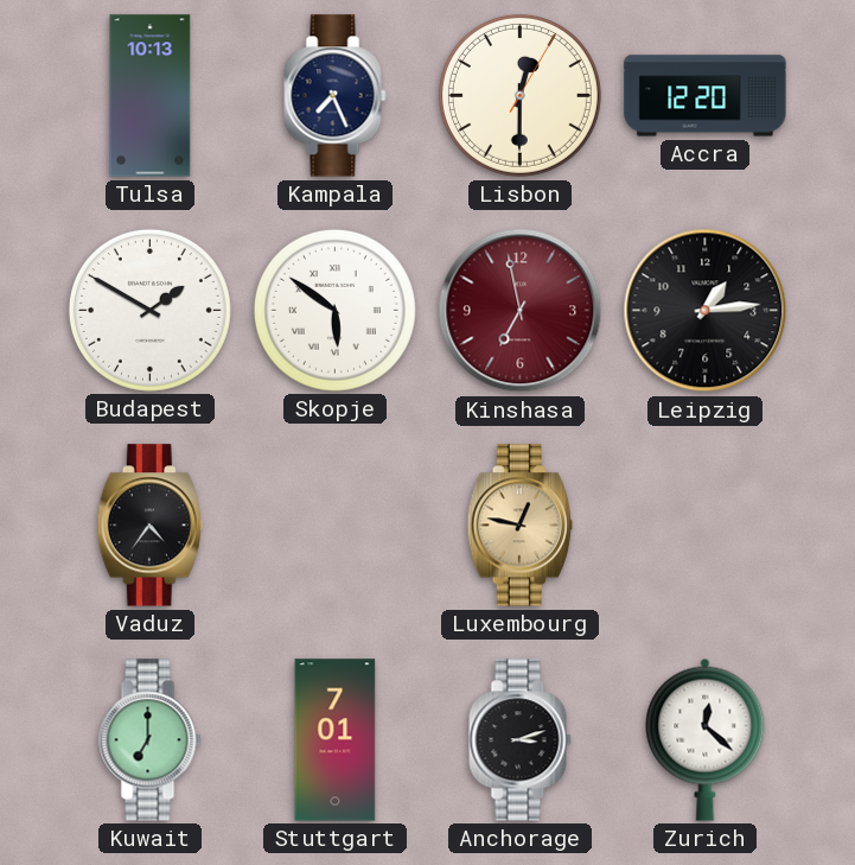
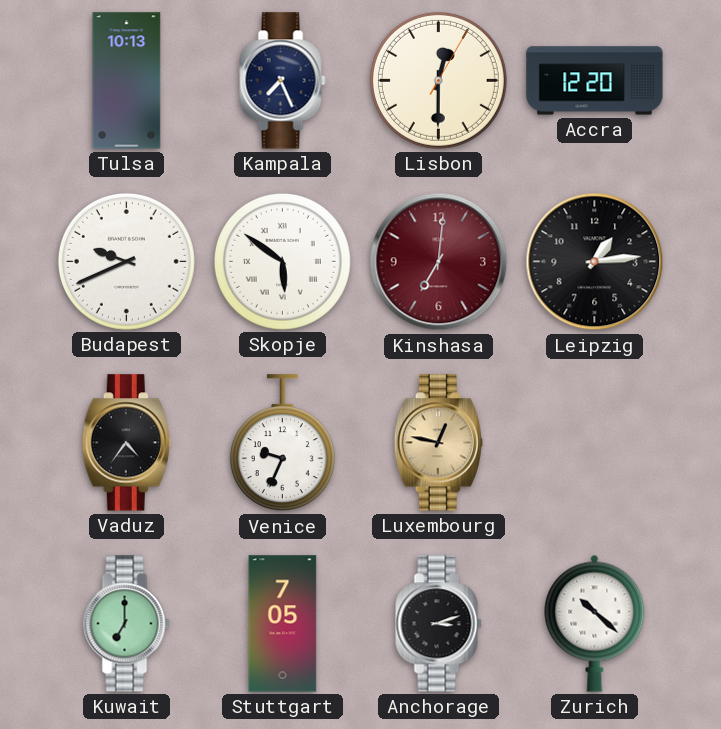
Budapest: 1:50 -> 9:41
Kinshasa: 6:58 -> 7:01
Venice: none -> 9:34
Stuttgart: 7:01 -> 7:05
Zurich: 12:22 -> 10:22
